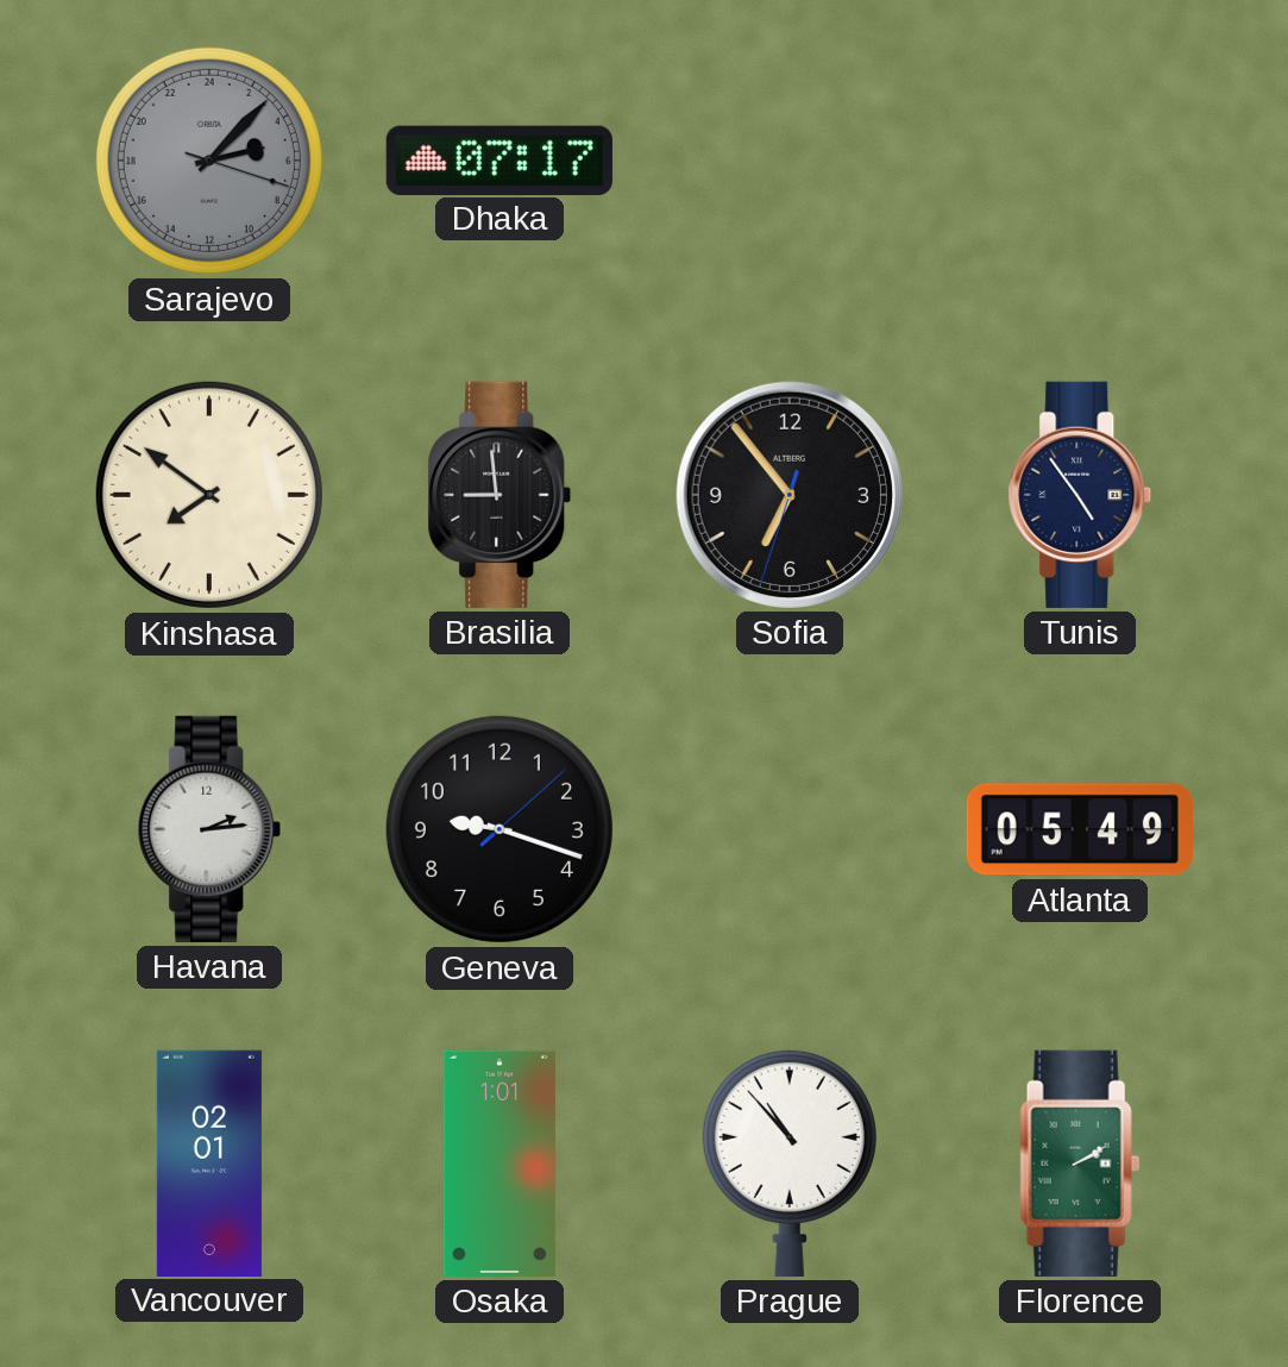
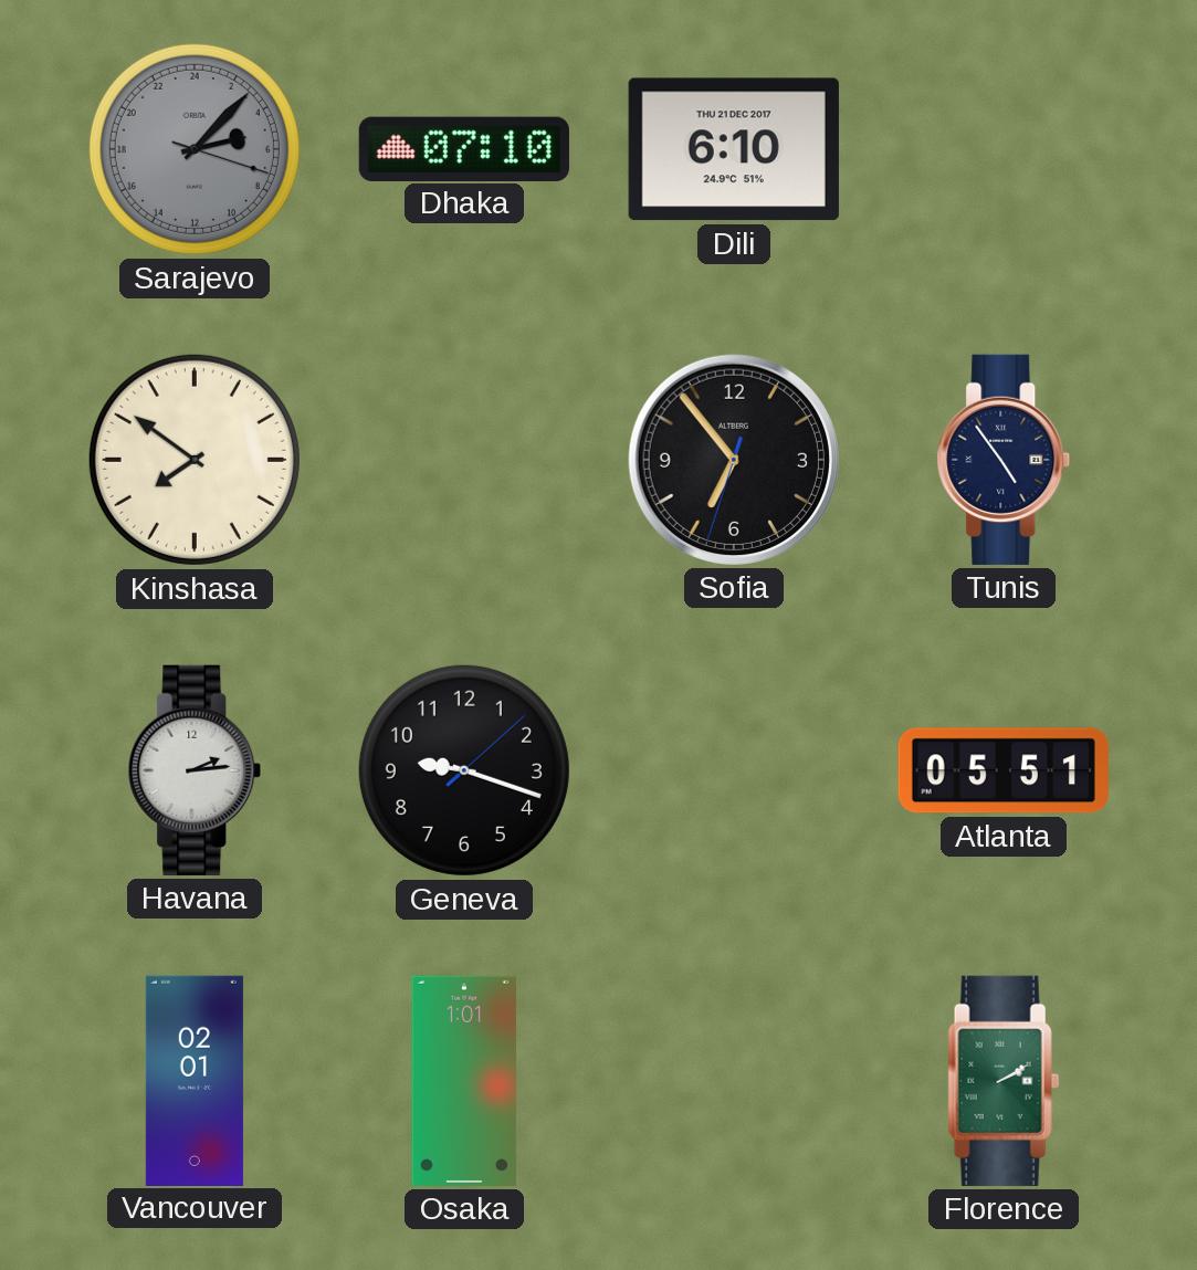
Dhaka: 07:17 -> 07:10
Dili: none -> 6:10
Brasilia: 8:59 -> none
Atlanta: 05:49 -> 05:51
Prague: 10:53 -> none
